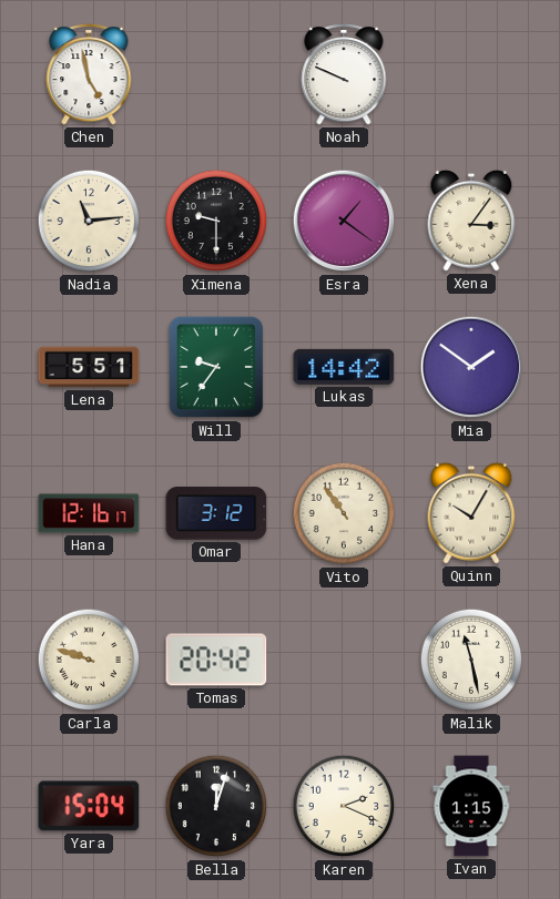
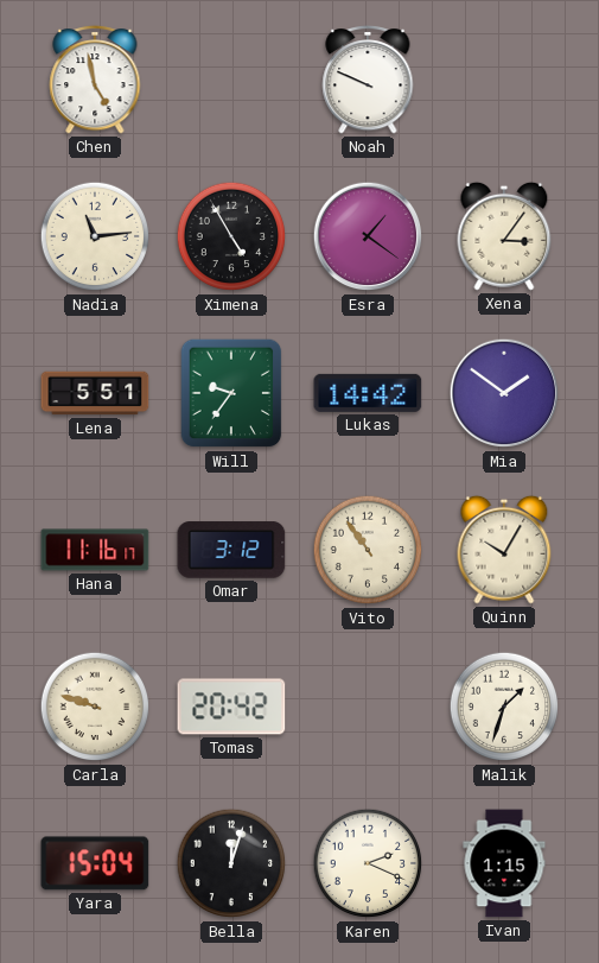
Ximena: 9:30 -> 4:55
Hana: 12:16 -> 11:16
Malik: 11:28 -> 1:33
